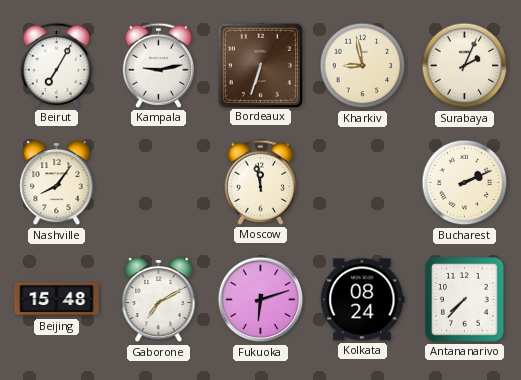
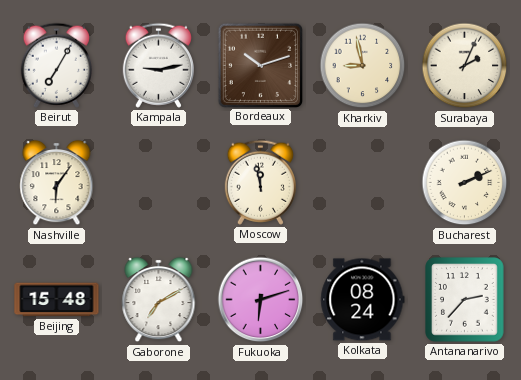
Bordeaux: 6:33 -> 10:12
Nashville: 8:06 -> 6:06
Antananarivo: 7:37 -> 2:37
